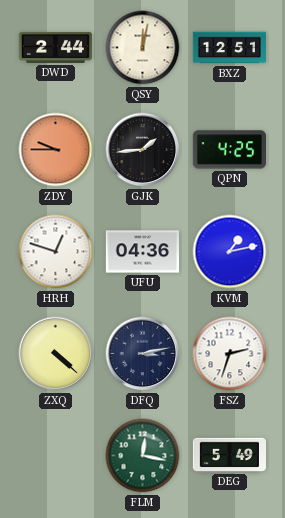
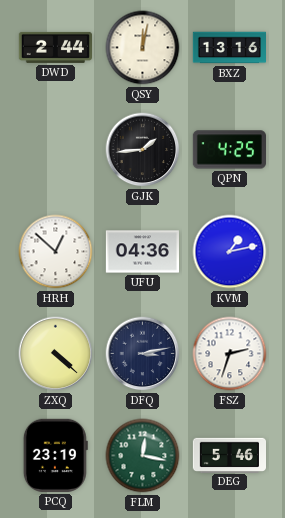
BXZ: 12:51 -> 13:16
ZDY: 9:45 -> none
HRH: 12:48 -> 12:52
PCQ: none -> 23:19
DEG: 5:49 -> 5:46
